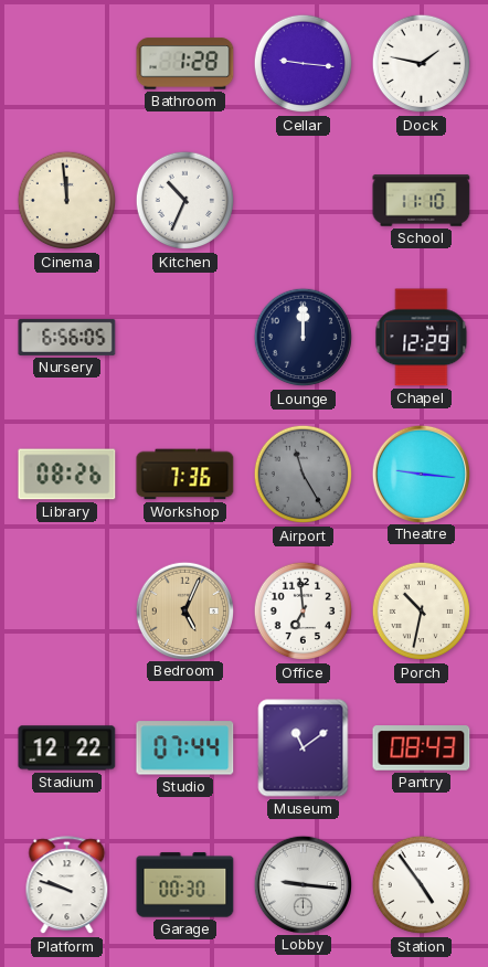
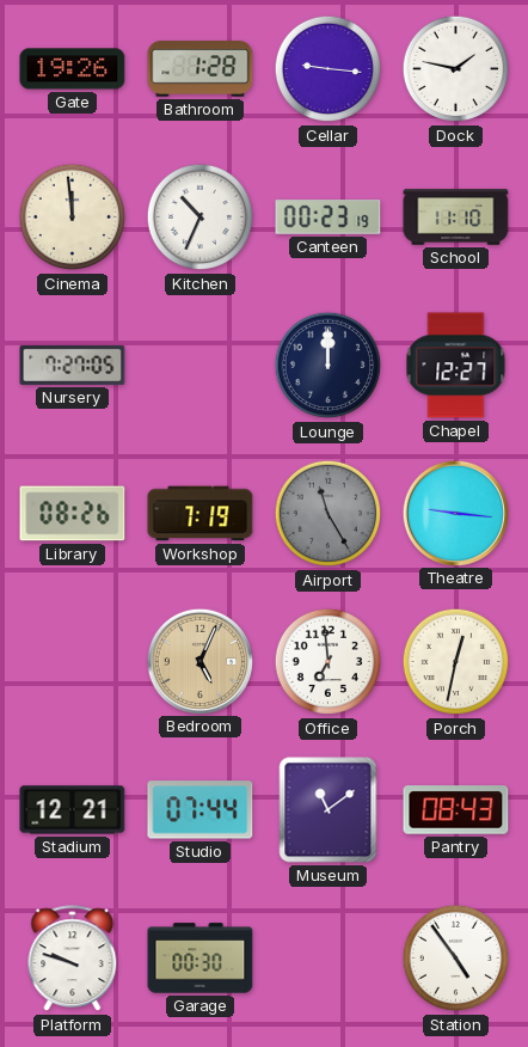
Gate: none -> 19:26
Canteen: none -> 00:23
Nursery: 6:56 -> 7:27
Chapel: 12:29 -> 12:27
Workshop: 7:36 -> 7:19
Porch: 10:32 -> 12:32
Stadium: 12:22 -> 12:21
Lobby: 9:16 -> none
